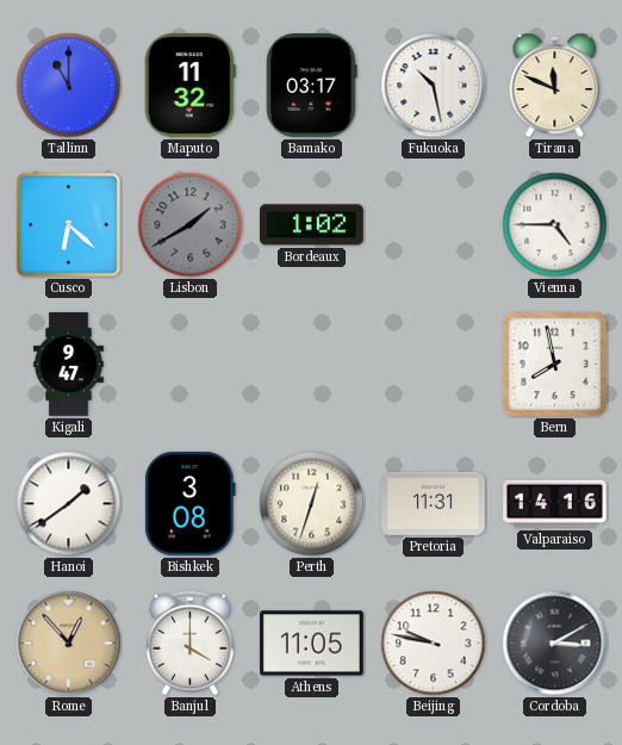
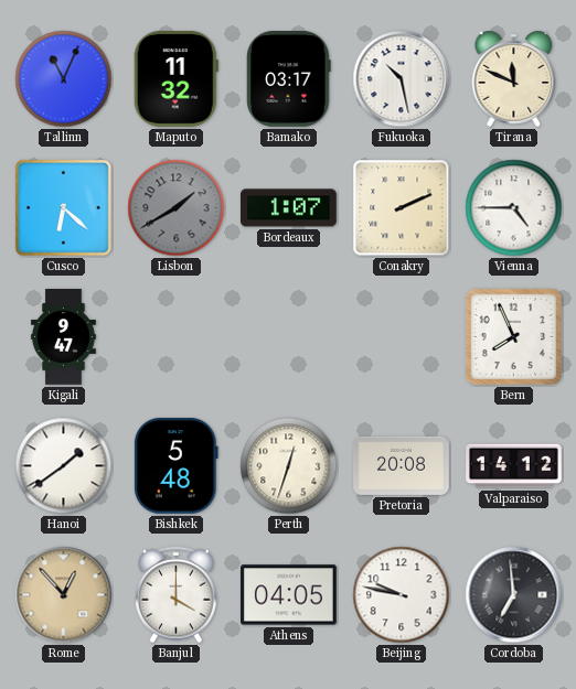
Tallinn: 11:00 -> 11:04
Bordeaux: 1:02 -> 1:07
Conakry: none -> 2:11
Bern: 7:58 -> 7:56
Bishkek: 3:08 -> 5:48
Pretoria: 11:31 -> 20:08
Valparaiso: 14:16 -> 14:12
Athens: 11:05 -> 04:05
Cordoba: 3:10 -> 6:59
